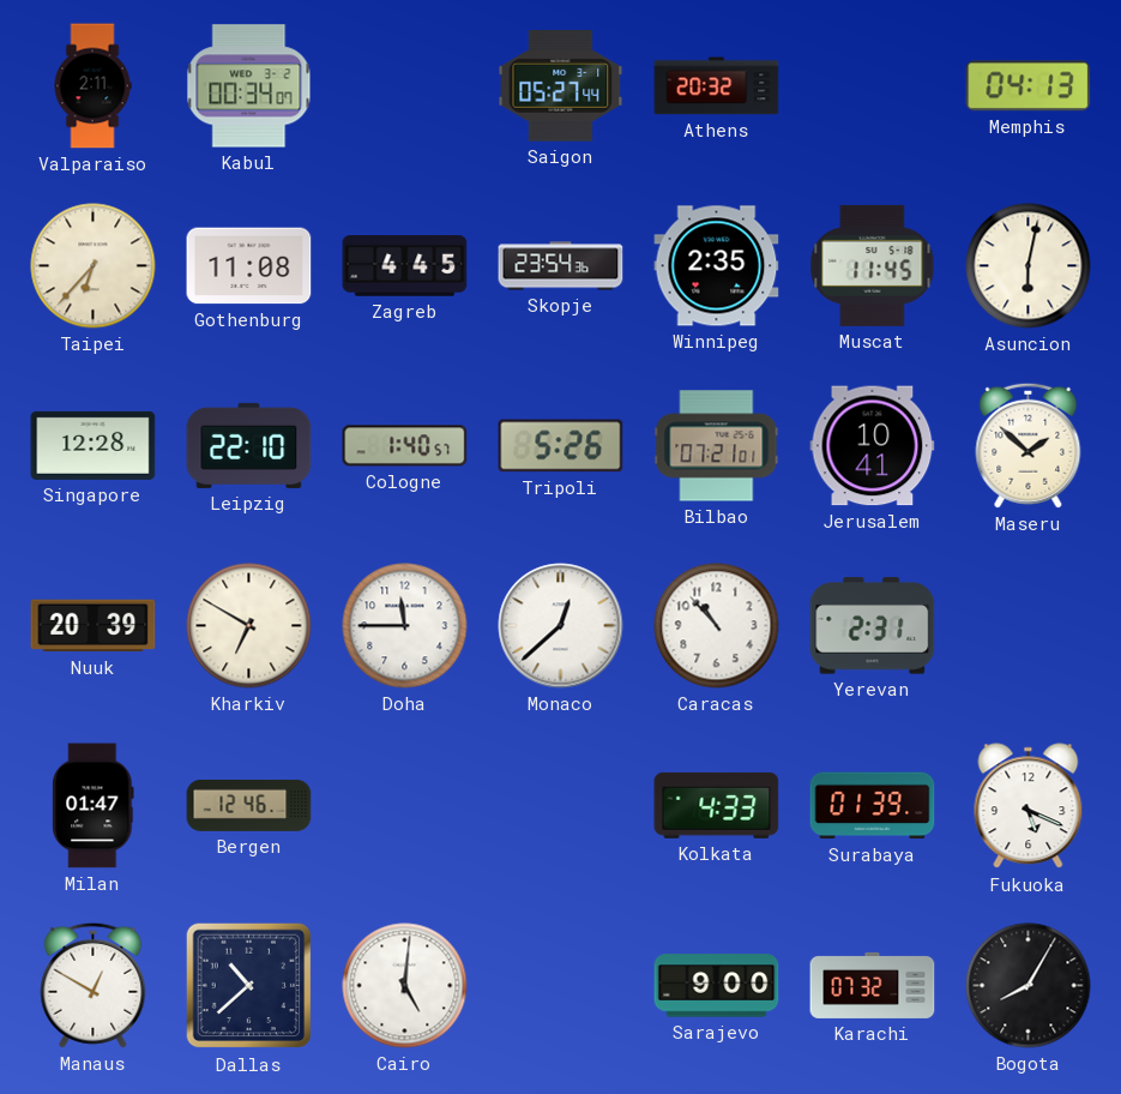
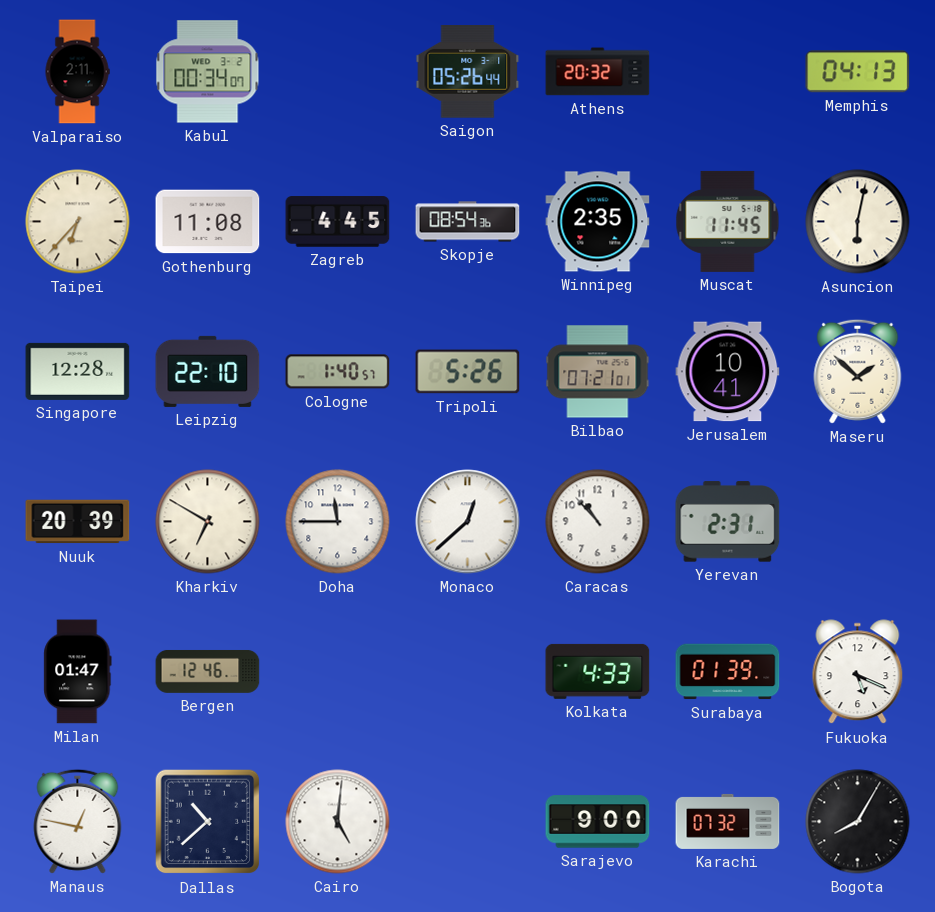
Saigon: 05:27 -> 05:26
Skopje: 23:54 -> 08:54
Manaus: 12:50 -> 12:47
